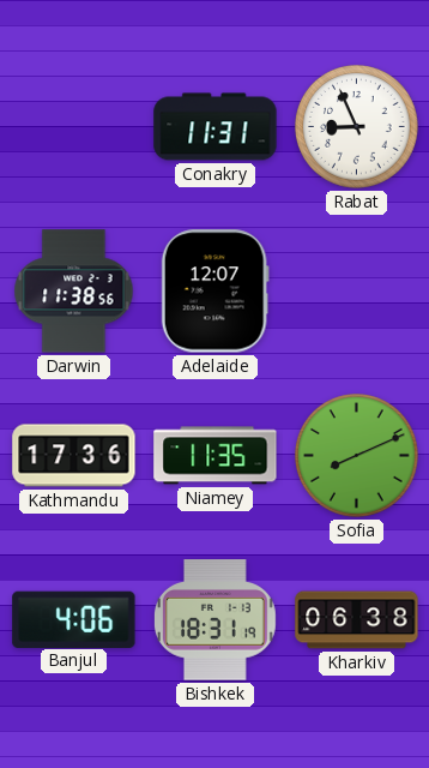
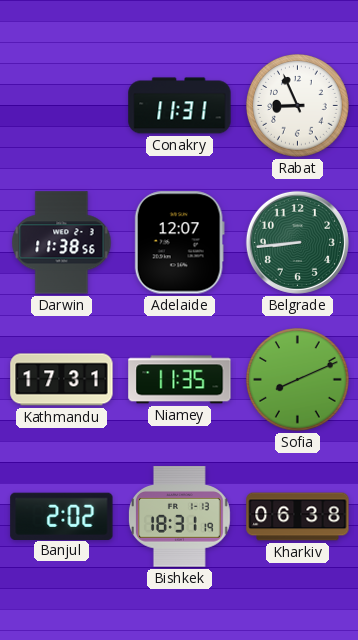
Belgrade: none -> 8:44
Kathmandu: 17:36 -> 17:31
Banjul: 4:06 -> 2:02
